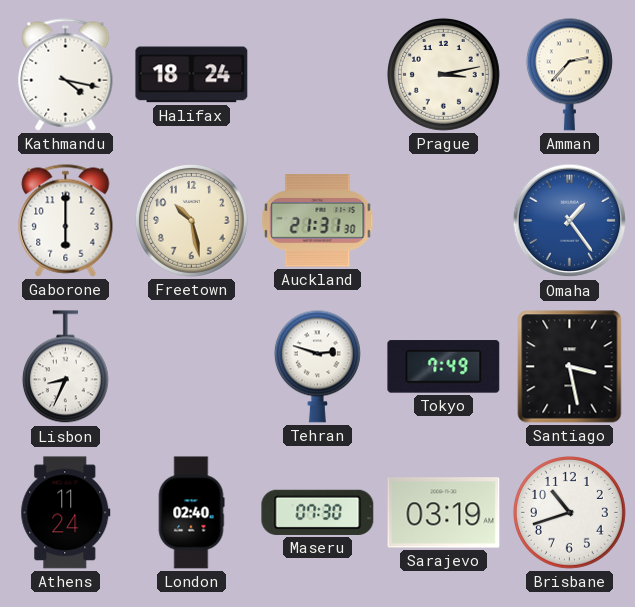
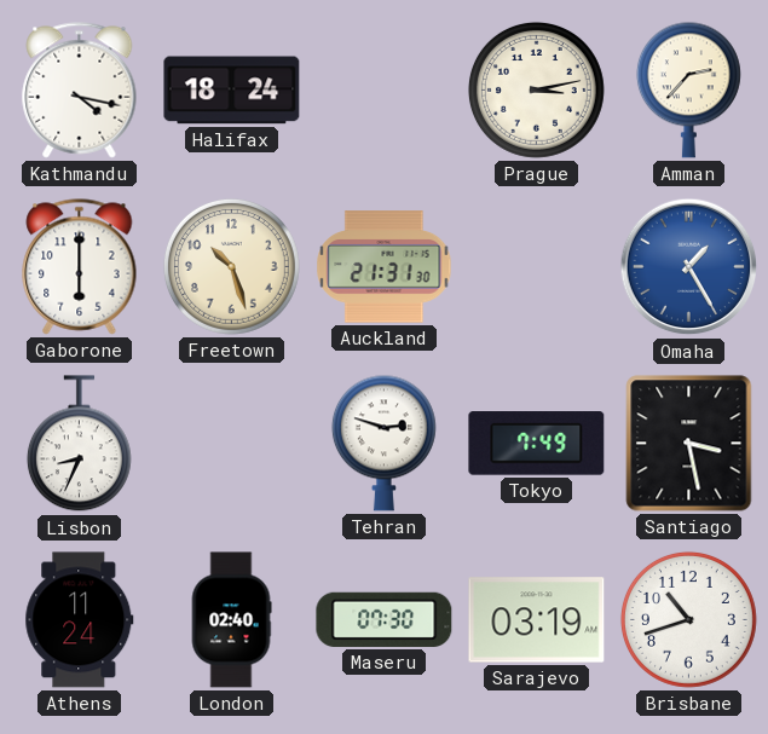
Freetown: 10:28 -> 10:27
Omaha: 1:24 -> 1:25
